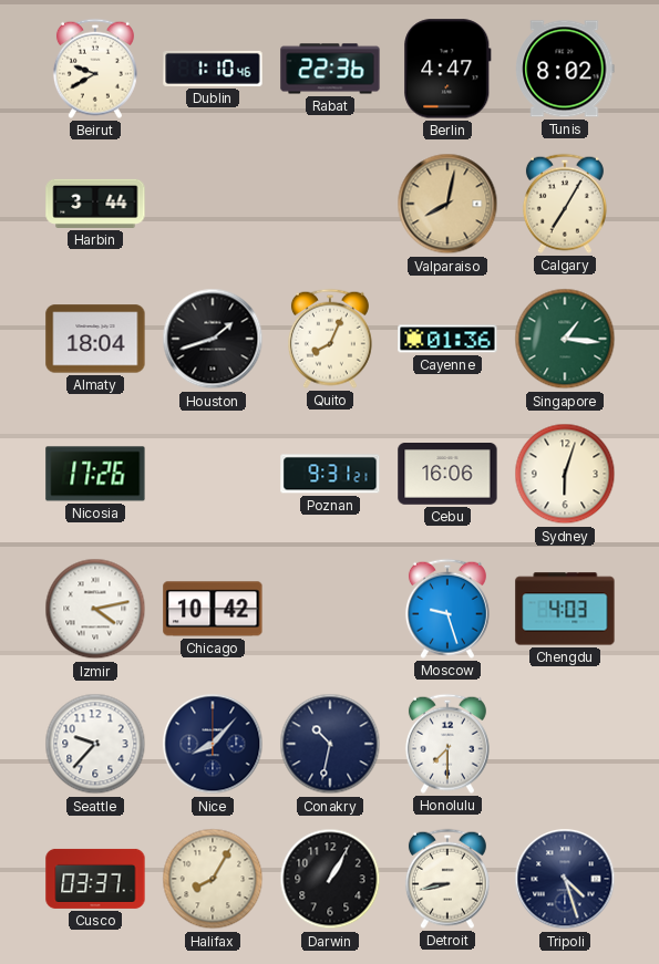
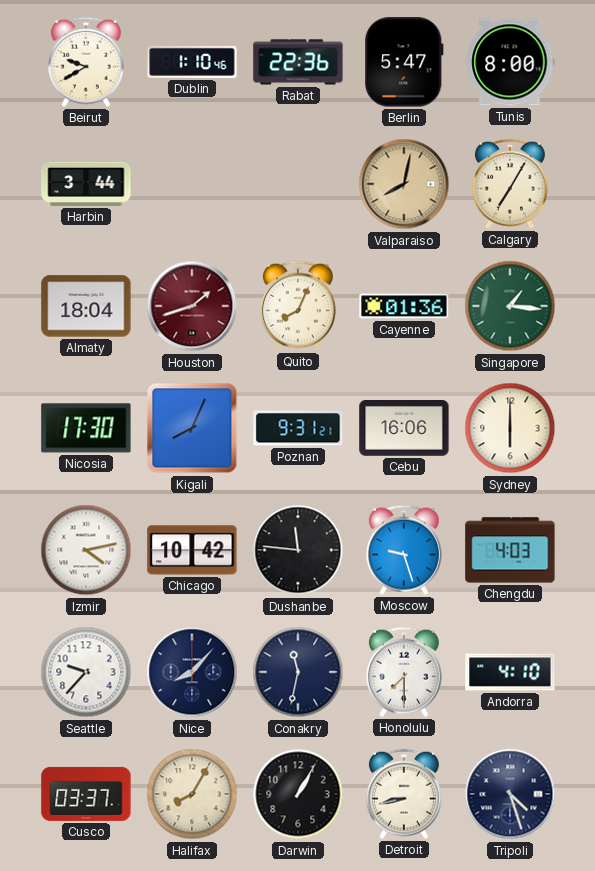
Berlin: 4:47 -> 5:47
Tunis: 8:02 -> 8:00
Houston dial: black -> burgundy
Nicosia: 17:26 -> 17:30
Kigali: none -> 8:04
Sydney: 6:03 -> 6:00
Dushanbe: none -> 11:46
Conakry: 10:32 -> 11:32
Andorra: none -> 4:10
